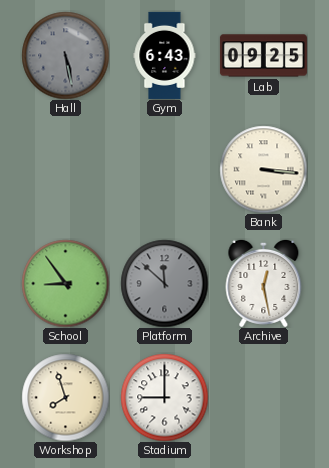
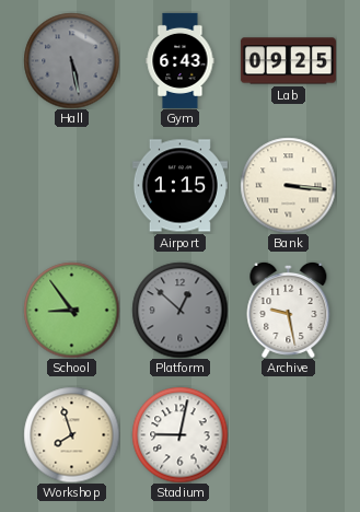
Airport: none -> 1:15
Platform: 11:52 -> 12:52
Archive: 12:28 -> 9:28
Stadium: 9:00 -> 9:02
